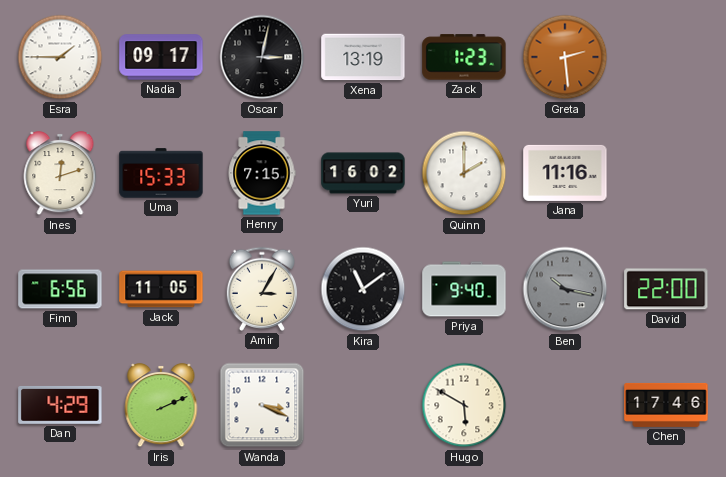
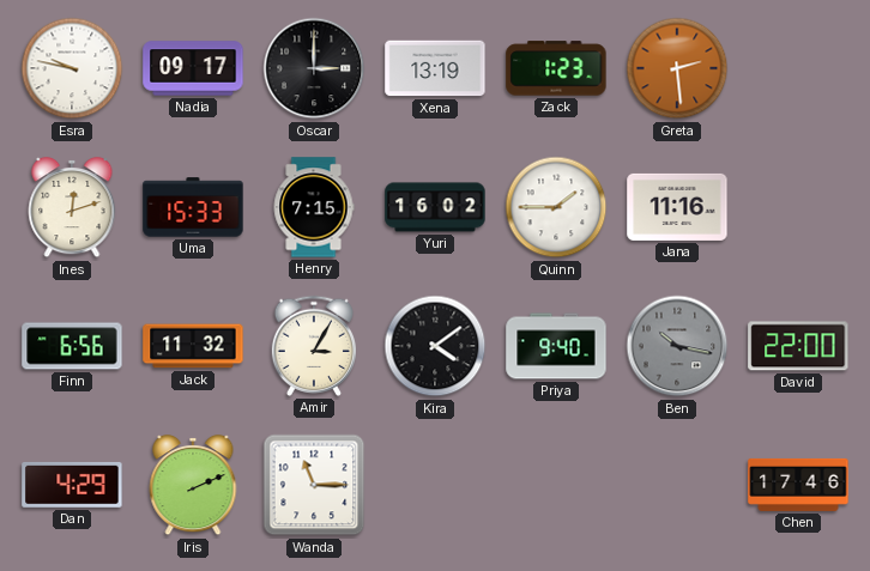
Esra: 1:45 -> 9:47
Oscar: 3:02 -> 3:00
Quinn: 2:00 -> 1:45
Jack: 11:05 -> 11:32
Kira: 11:09 -> 4:09
Wanda: 3:19 -> 11:15
Hugo: 5:50 -> none
